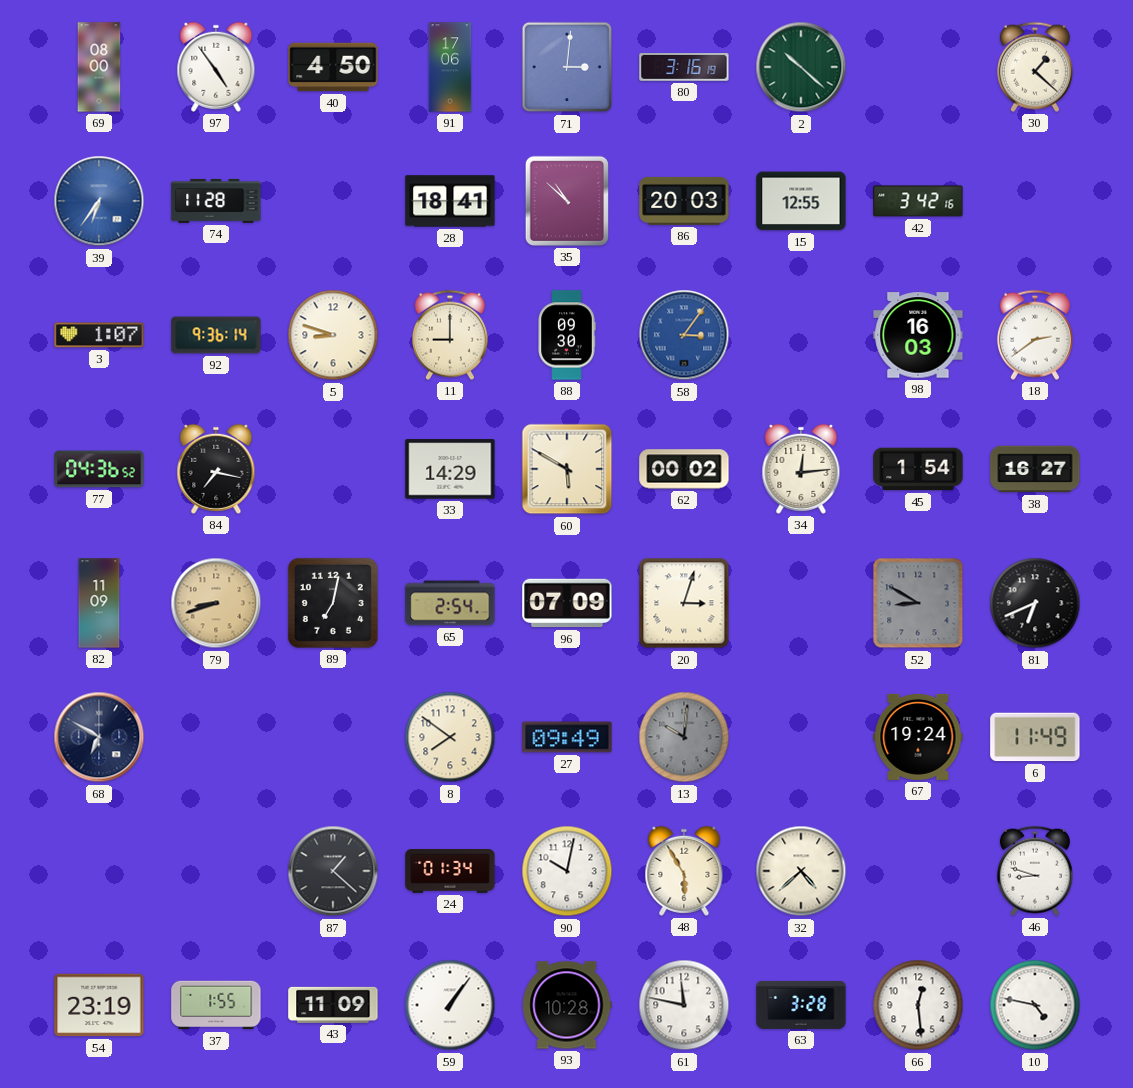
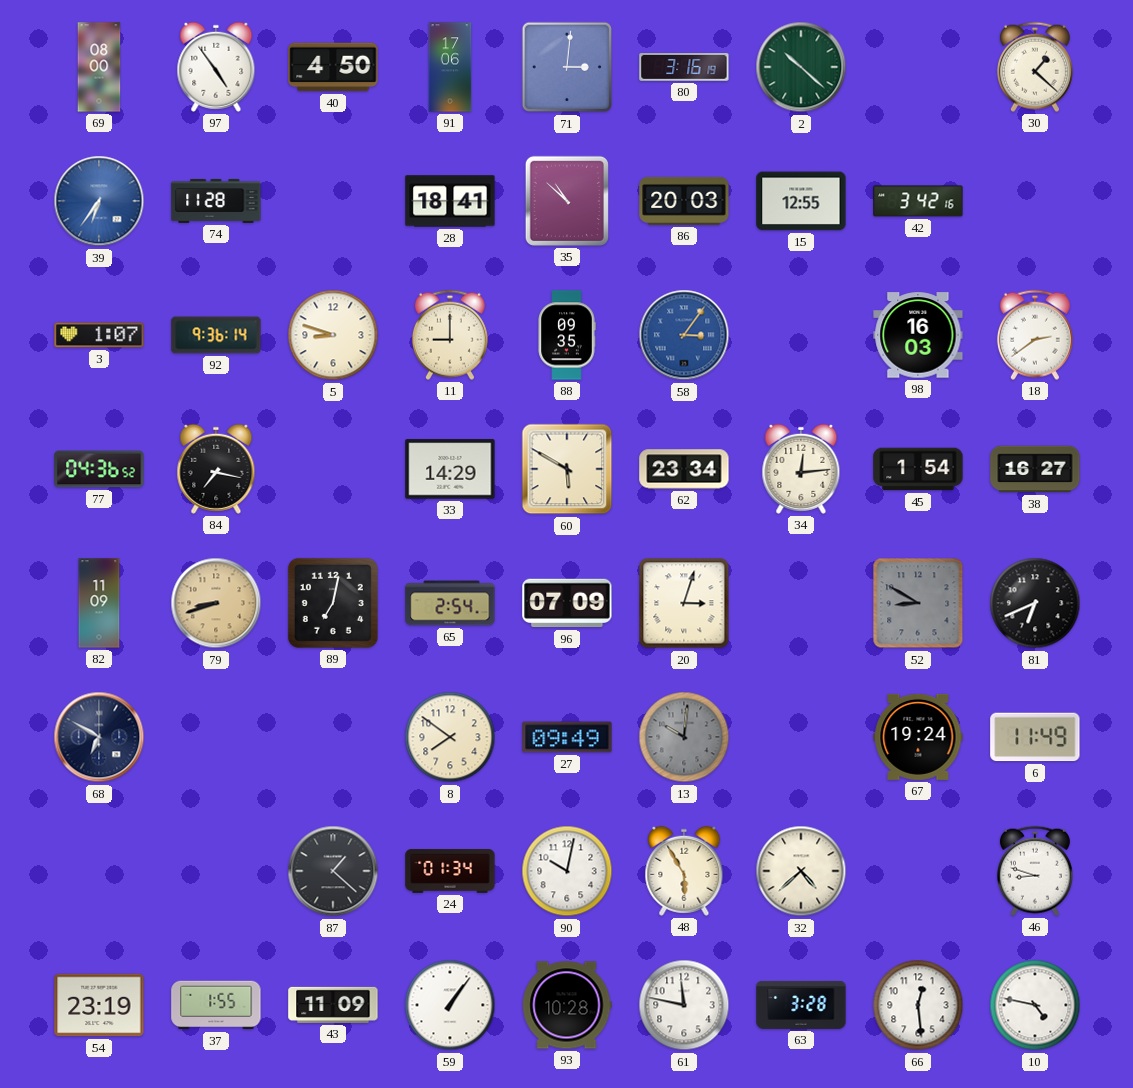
88: 09:30 -> 09:35
62: 00:02 -> 23:34
